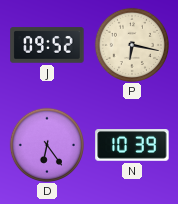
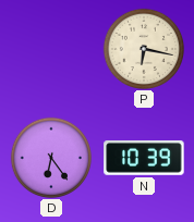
J: 09:52 -> none
